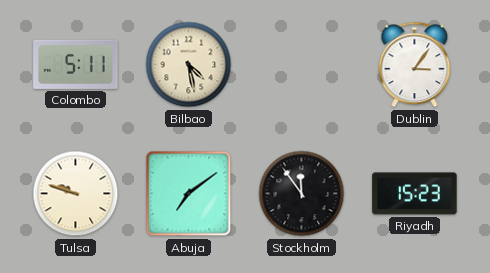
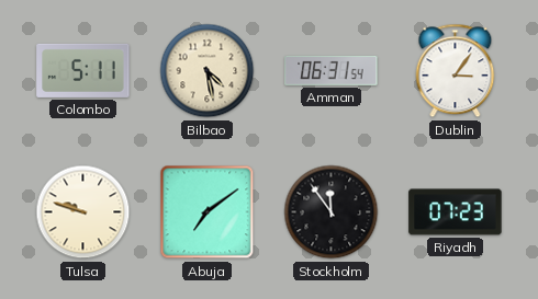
Amman: none -> 06:31
Riyadh: 15:23 -> 07:23
